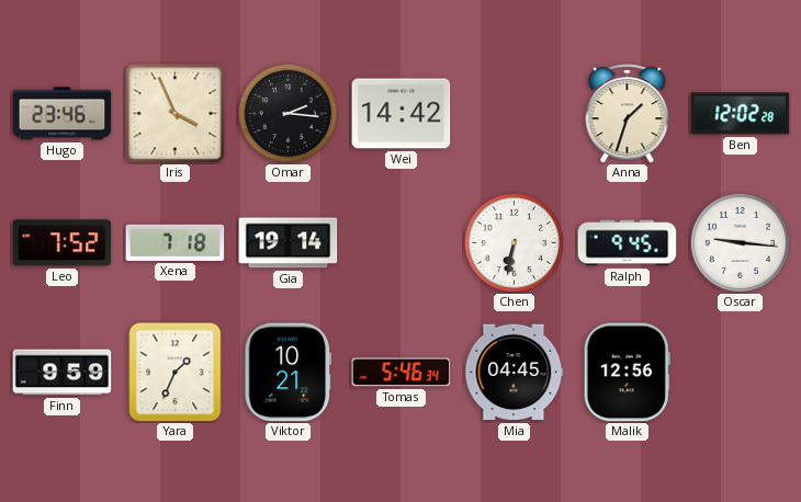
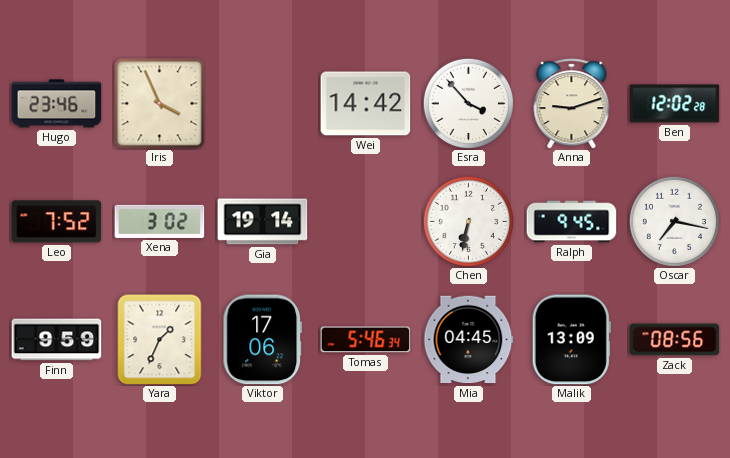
Omar: 2:16 -> none
Esra: none -> 3:53
Anna: 1:33 -> 9:12
Xena: 7:18 -> 3:02
Oscar: 9:16 -> 7:17
Viktor: 10:21 -> 17:06
Malik: 12:56 -> 13:09
Zack: none -> 08:56
